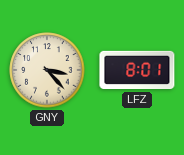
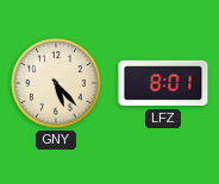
GNY: 3:23 -> 5:23
